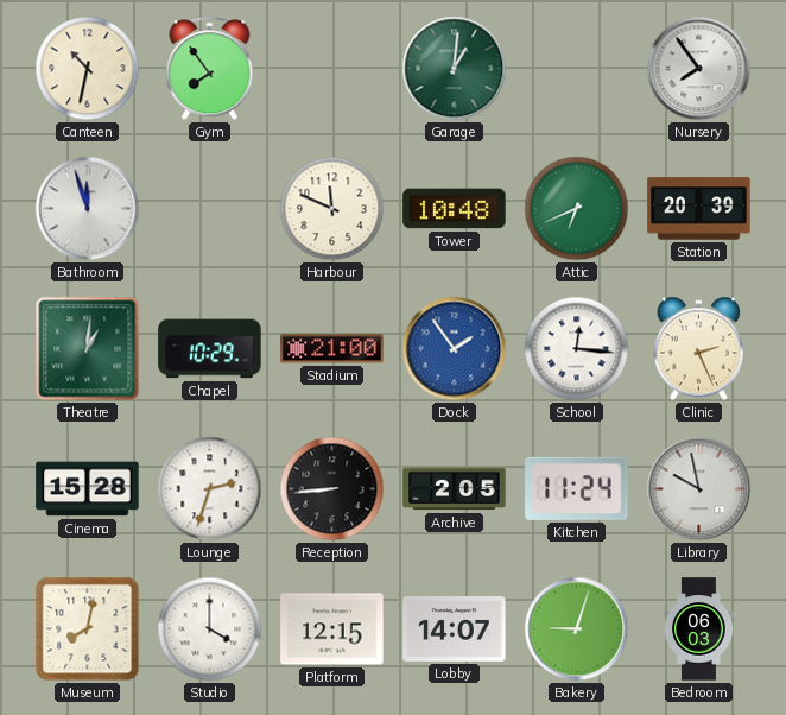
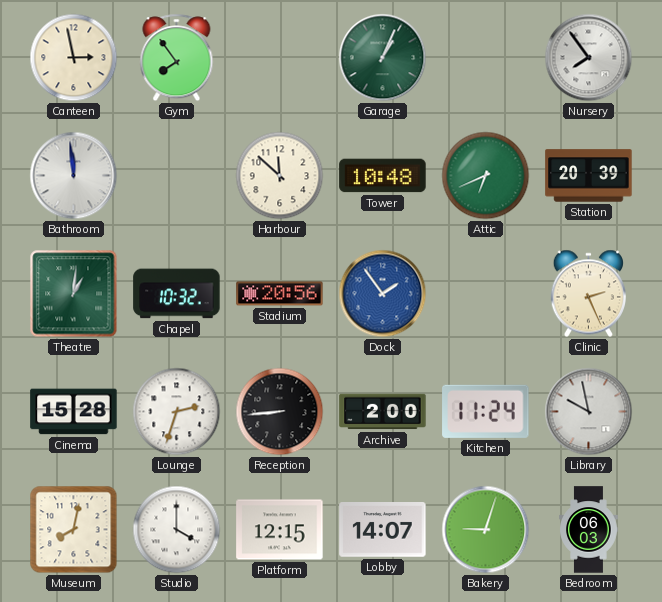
Canteen: 10:32 -> 2:58
Garage: 1:01 -> 1:04
Bathroom: 11:57 -> 11:59
Harbour: 11:49 -> 11:52
Chapel: 10:29 -> 10:32
Stadium: 21:00 -> 20:56
School: 12:16 -> none
Archive: 2:05 -> 2:00
